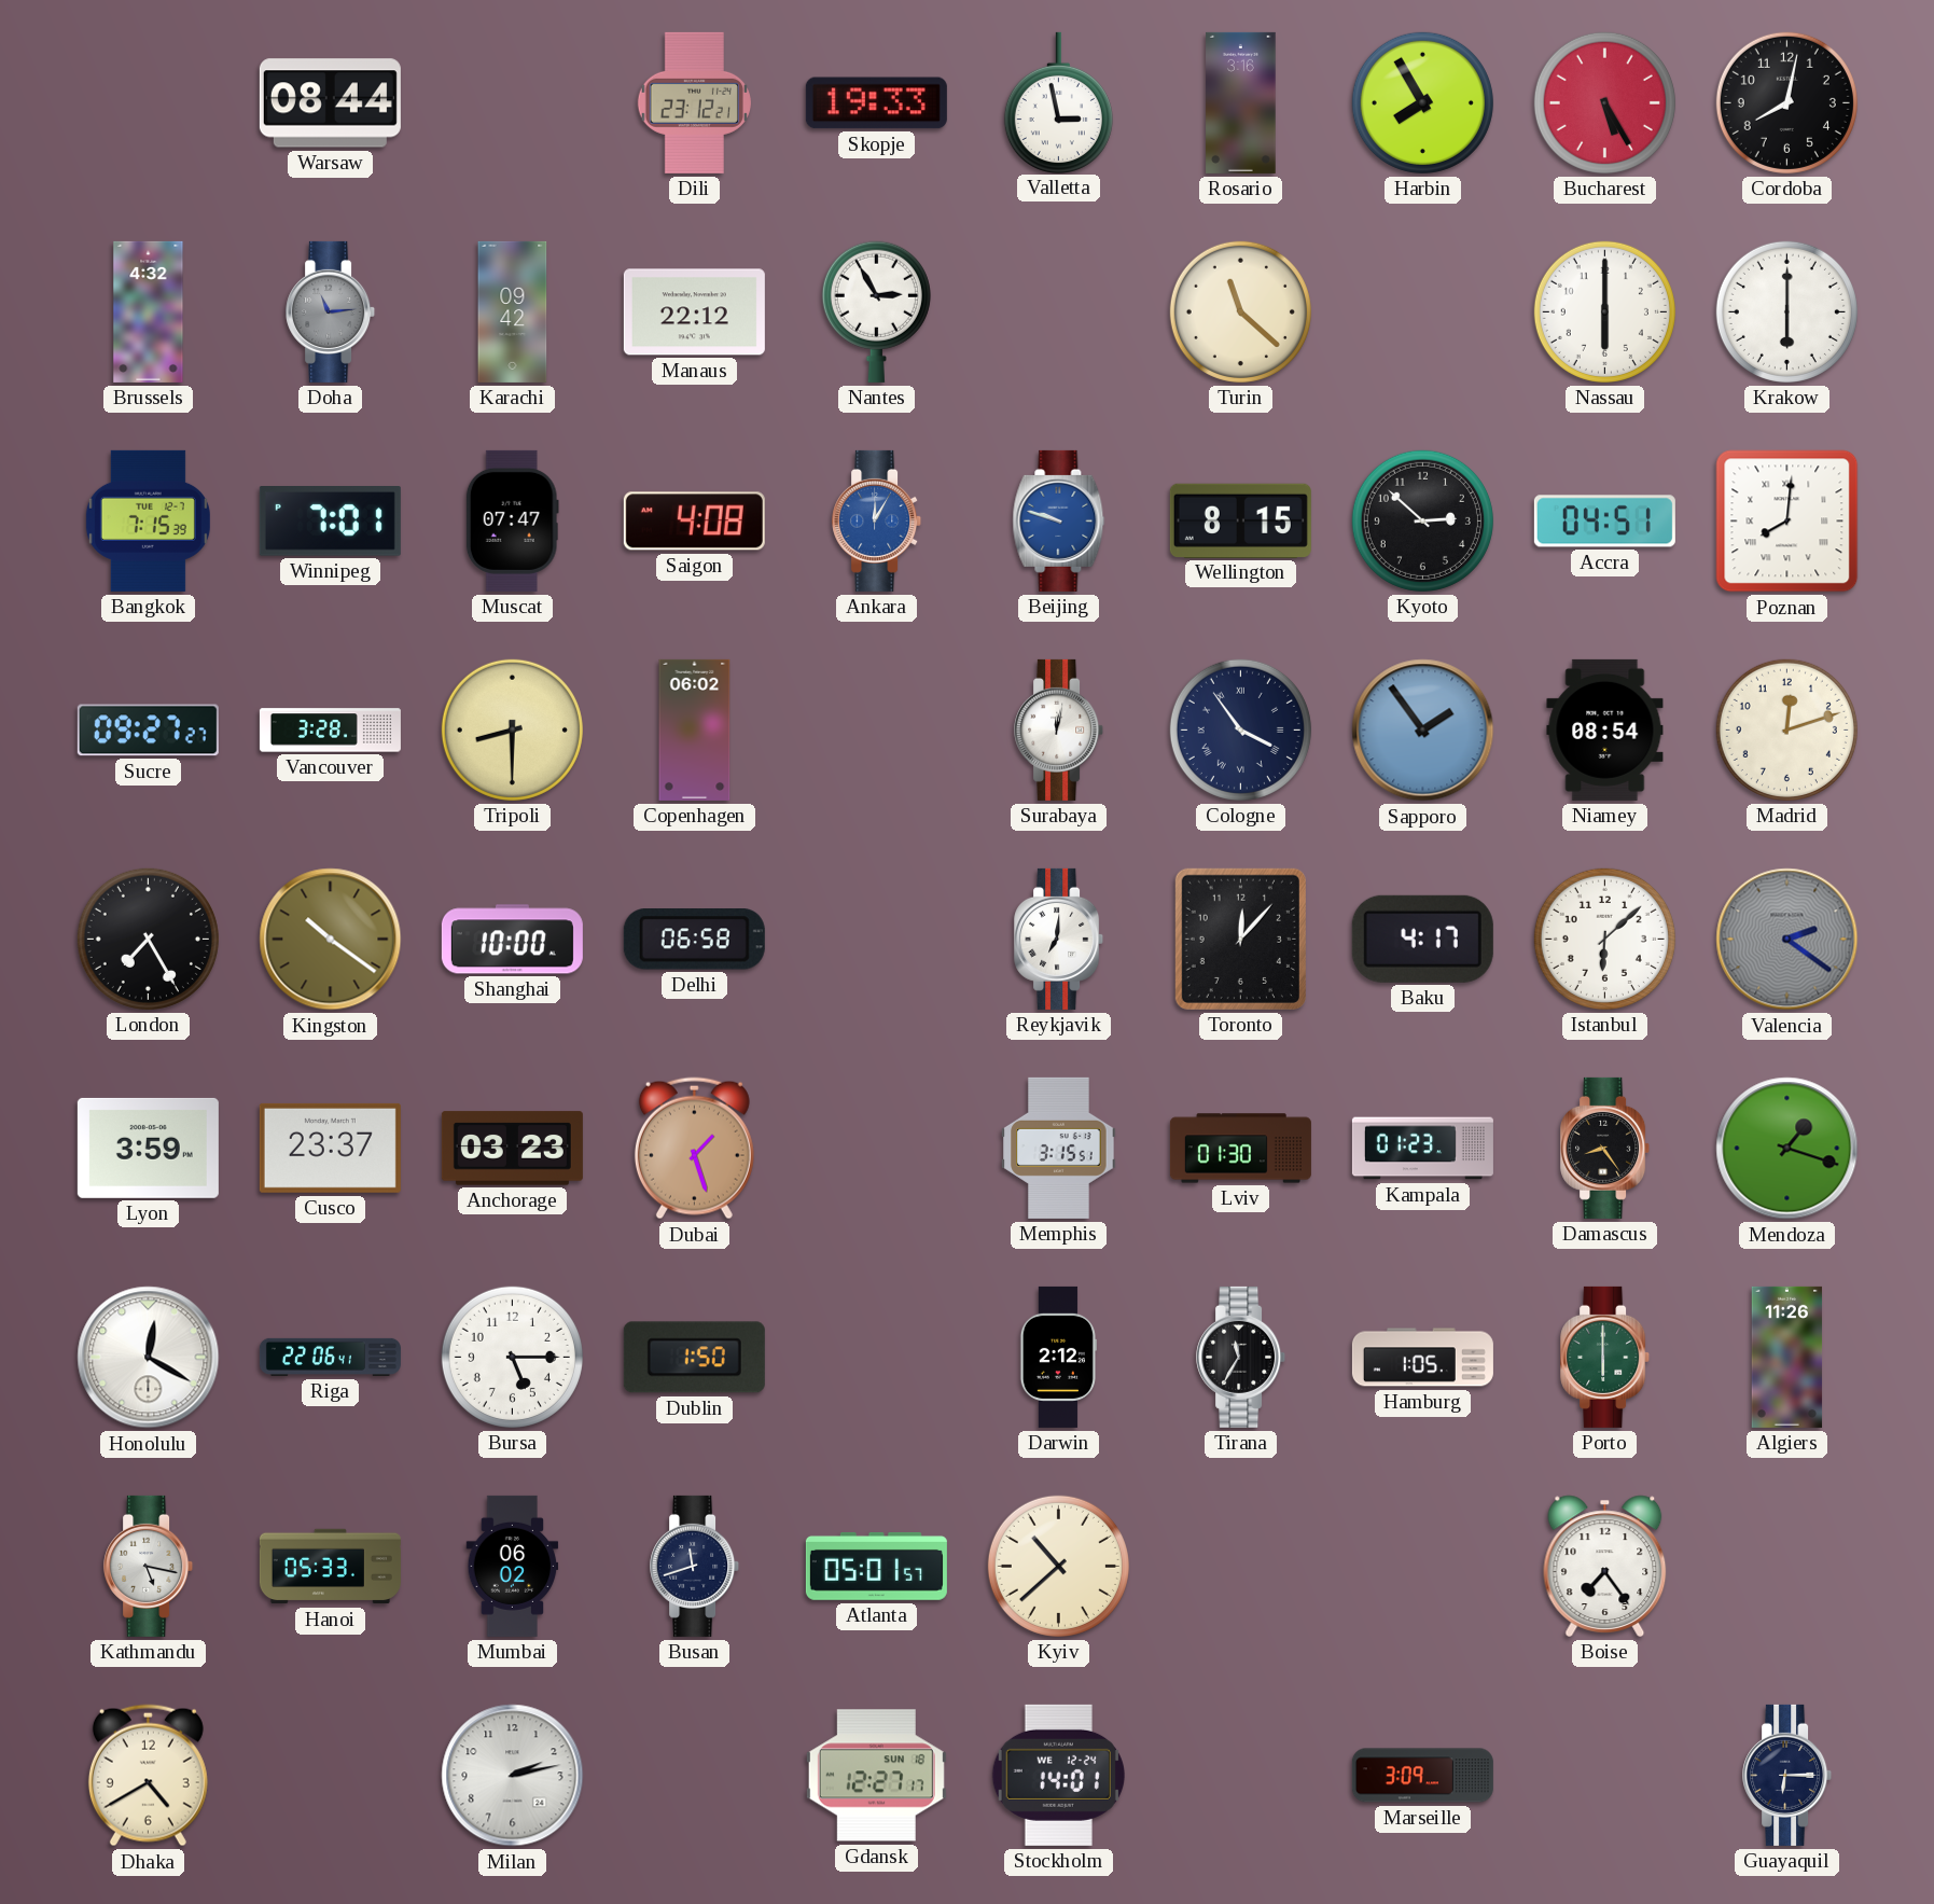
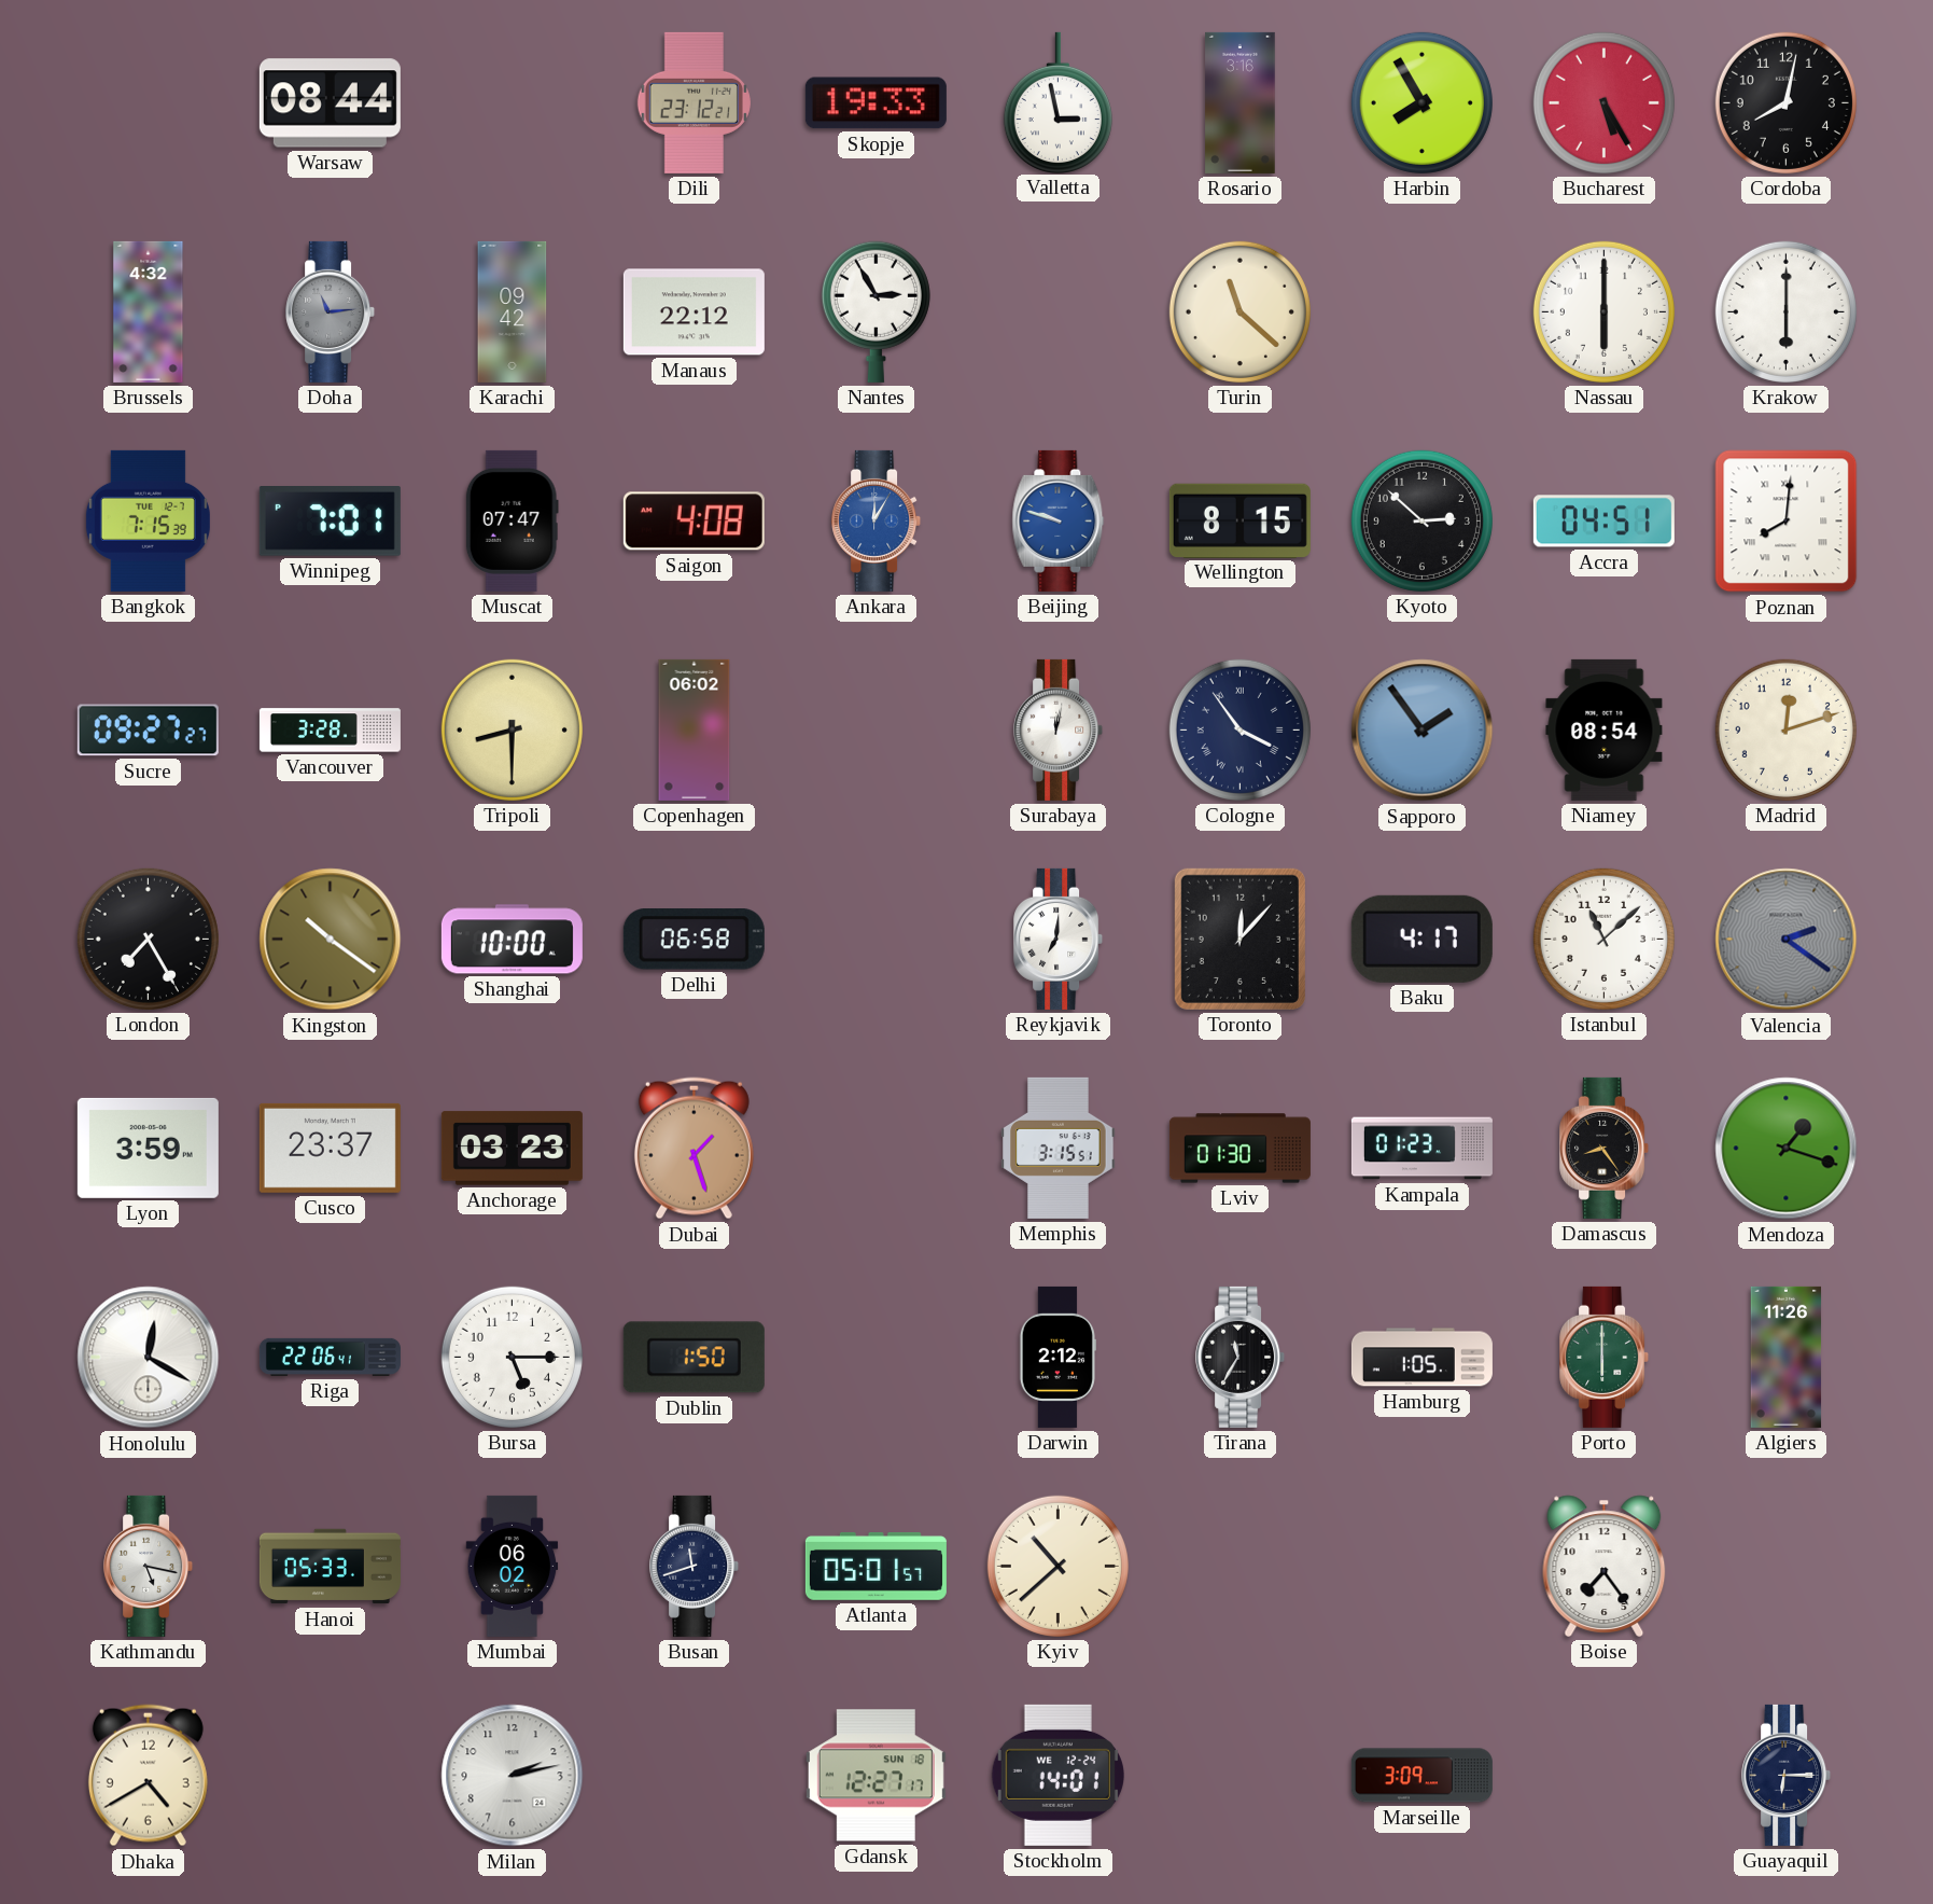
Istanbul: 6:08 -> 11:08
